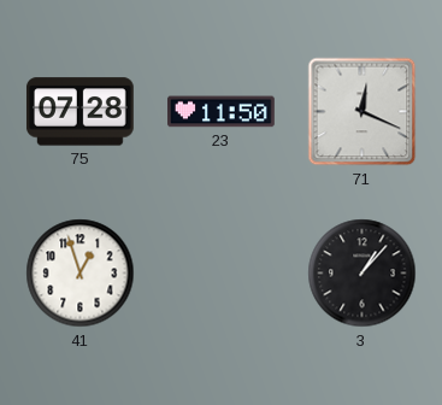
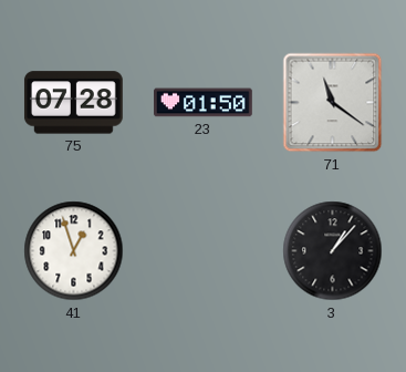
23: 11:50 -> 01:50
71: 12:19 -> 11:21
